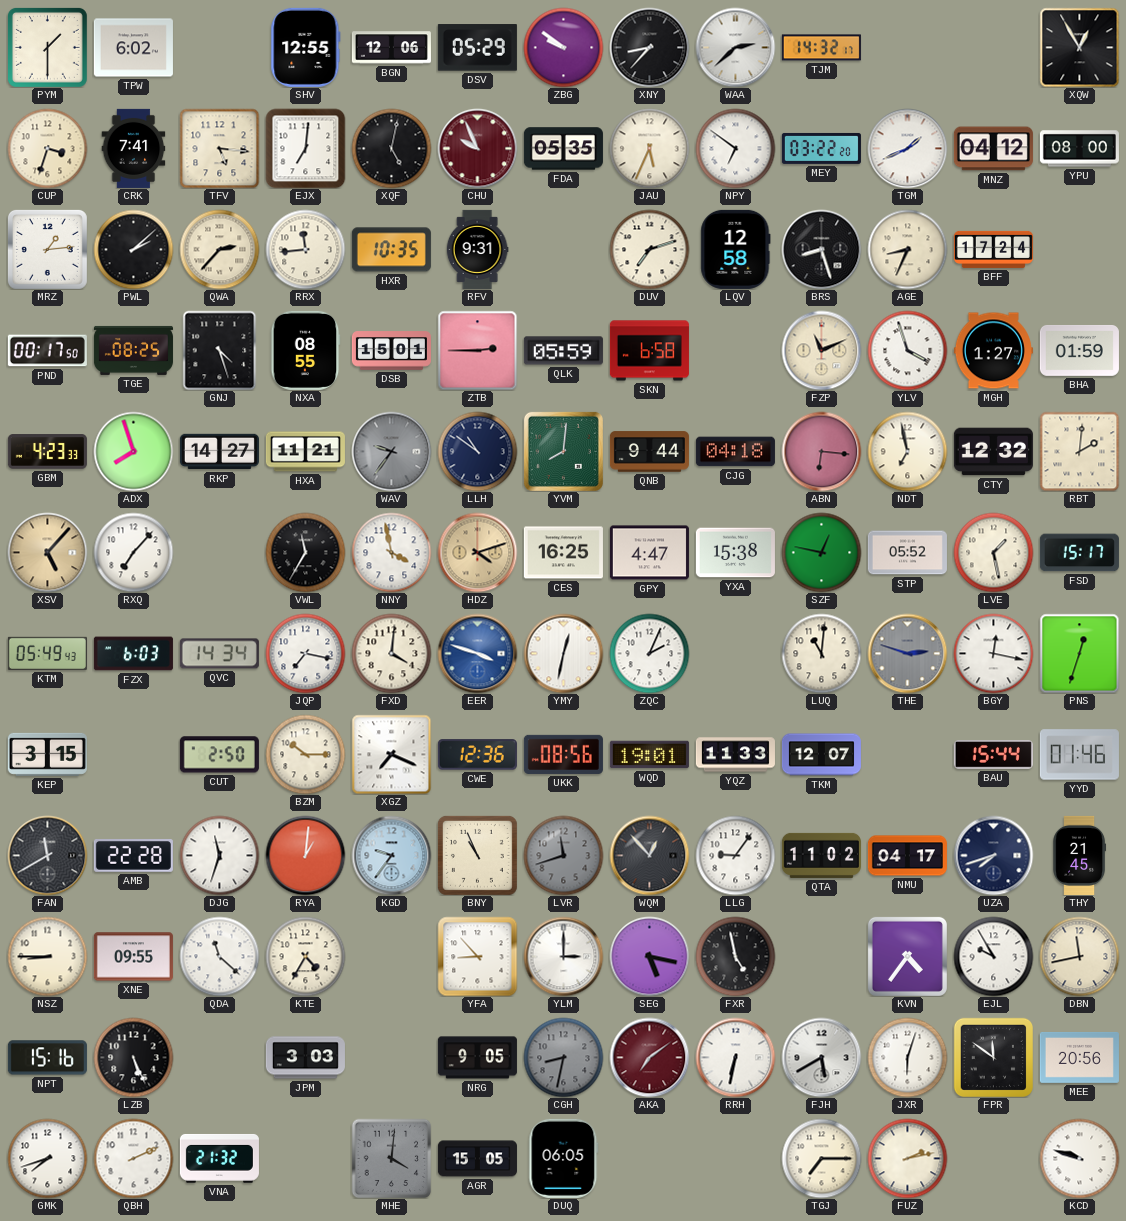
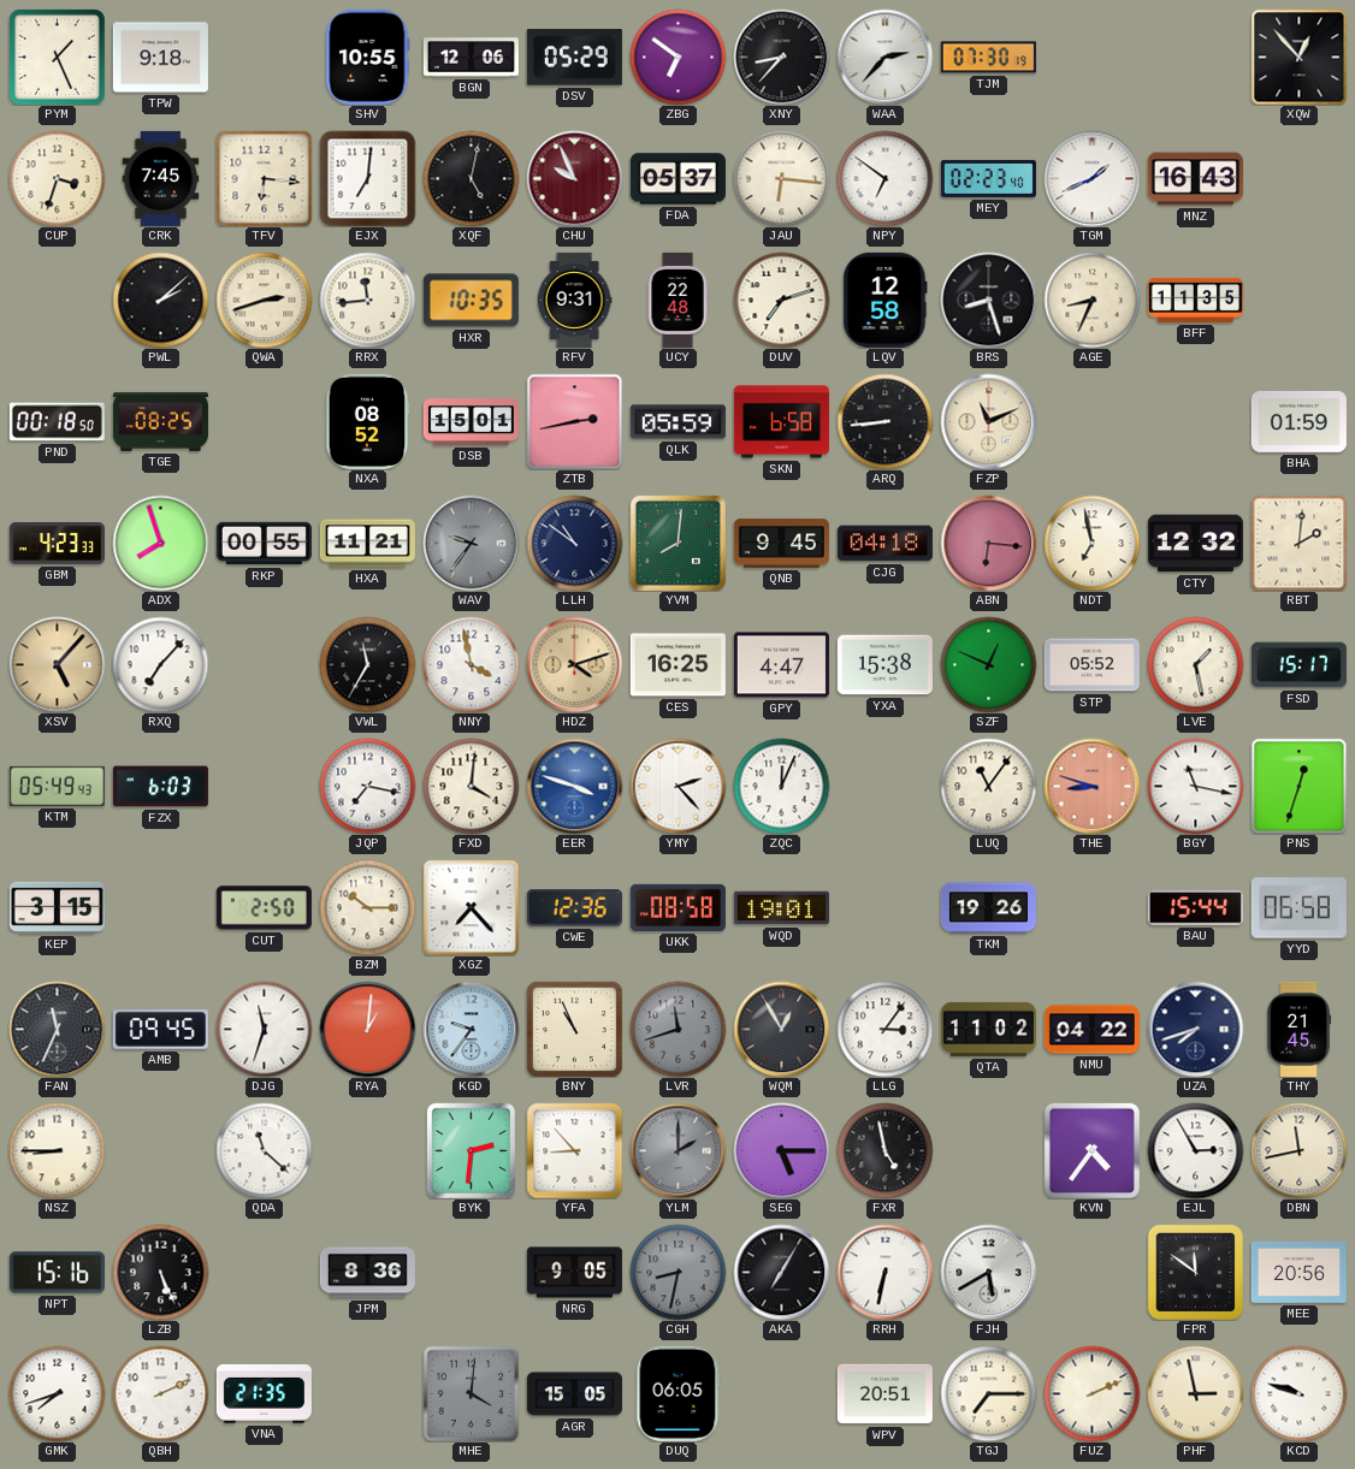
PYM: 1:30 -> 1:26
TPW: 6:02 -> 9:18
SHV: 12:55 -> 10:55
ZBG: 9:51 -> 6:51
WAA: 2:38 -> 2:37
TJM: 14:32 -> 07:30
XQW: 12:55 -> 12:53
CRK: 7:41 -> 7:45
TFV: 5:16 -> 6:16
FDA: 05:35 -> 05:37
JAU: 5:34 -> 6:16
MEY: 03:22 -> 02:23
MNZ: 04:12 -> 16:43
YPU: 08:00 -> none
MRZ: 1:14 -> none
QWA: 2:37 -> 2:42
UCY: none -> 22:48
BFF: 17:24 -> 11:35
PND: 00:17 -> 00:18
GNJ: 4:27 -> none
NXA: 08:55 -> 08:52
ZTB: 2:45 -> 2:43
ARQ: none -> 8:44
YLV: 3:57 -> none
MGH: 1:27 -> none
RKP: 14:27 -> 00:55
QNB: 9:44 -> 9:45
SZF: 12:47 -> 12:49
QVC: 14:34 -> none
YMY: 12:32 -> 2:23
ZQC: 2:04 -> 12:04
LUQ: 11:01 -> 11:06
THE: 2:48 -> 8:48
THE dial: grey -> salmon
BGY: 12:17 -> 11:17
XGZ: 7:19 -> 7:23
UKK: 08:56 -> 08:58
YQZ: 11:33 -> none
TKM: 12:07 -> 19:26
YYD: 01:46 -> 06:58
FAN: 11:40 -> 11:34
AMB: 22:28 -> 09:45
WQM: 12:53 -> 12:55
LLG: 9:06 -> 3:06
NMU: 04:17 -> 04:22
XNE: 09:55 -> none
KTE: 4:35 -> none
BYK: none -> 2:31
YLM: 3:00 -> 2:00
YLM dial: white -> grey
SEG: 5:17 -> 5:15
EJL: 9:55 -> 2:55
JPM: 3:03 -> 8:36
AKA: 7:09 -> 7:05
AKA dial: burgundy -> black
JXR: 6:03 -> none
VNA: 21:32 -> 21:35
WPV: none -> 20:51
FUZ: 2:13 -> 2:11
PHF: none -> 2:58
